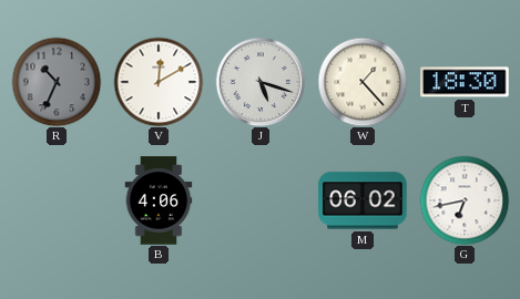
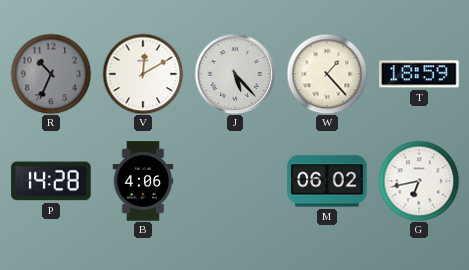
J: 5:18 -> 5:23
T: 18:30 -> 18:59
P: none -> 14:28
